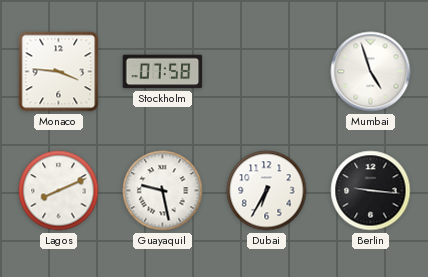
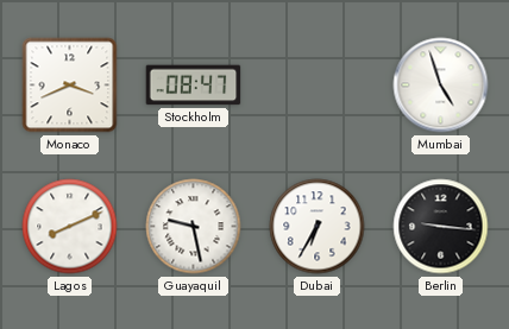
Monaco: 3:46 -> 3:41
Stockholm: 07:58 -> 08:47
